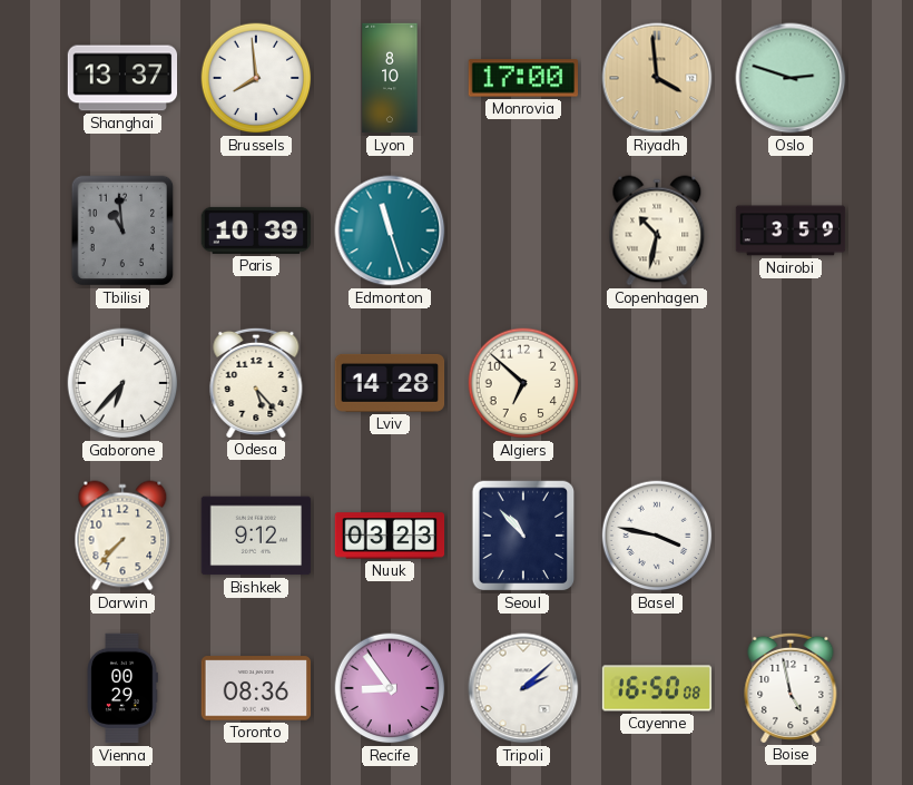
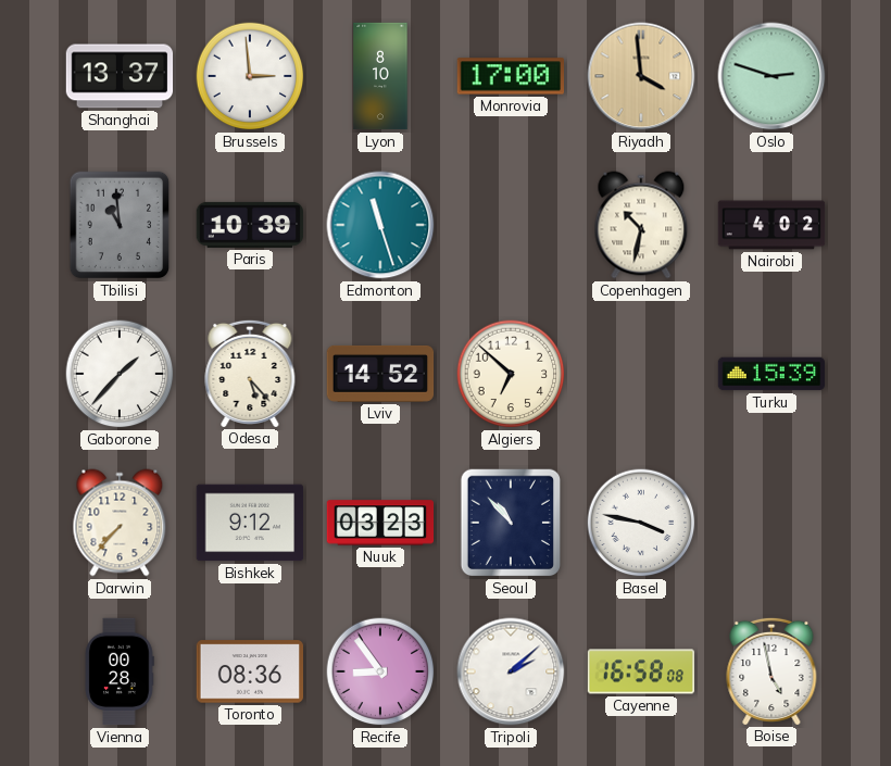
Brussels: 7:59 -> 2:59
Nairobi: 3:59 -> 4:02
Gaborone: 6:37 -> 1:37
Lviv: 14:28 -> 14:52
Turku: none -> 15:39
Vienna: 00:29 -> 00:28
Cayenne: 16:50 -> 16:58
